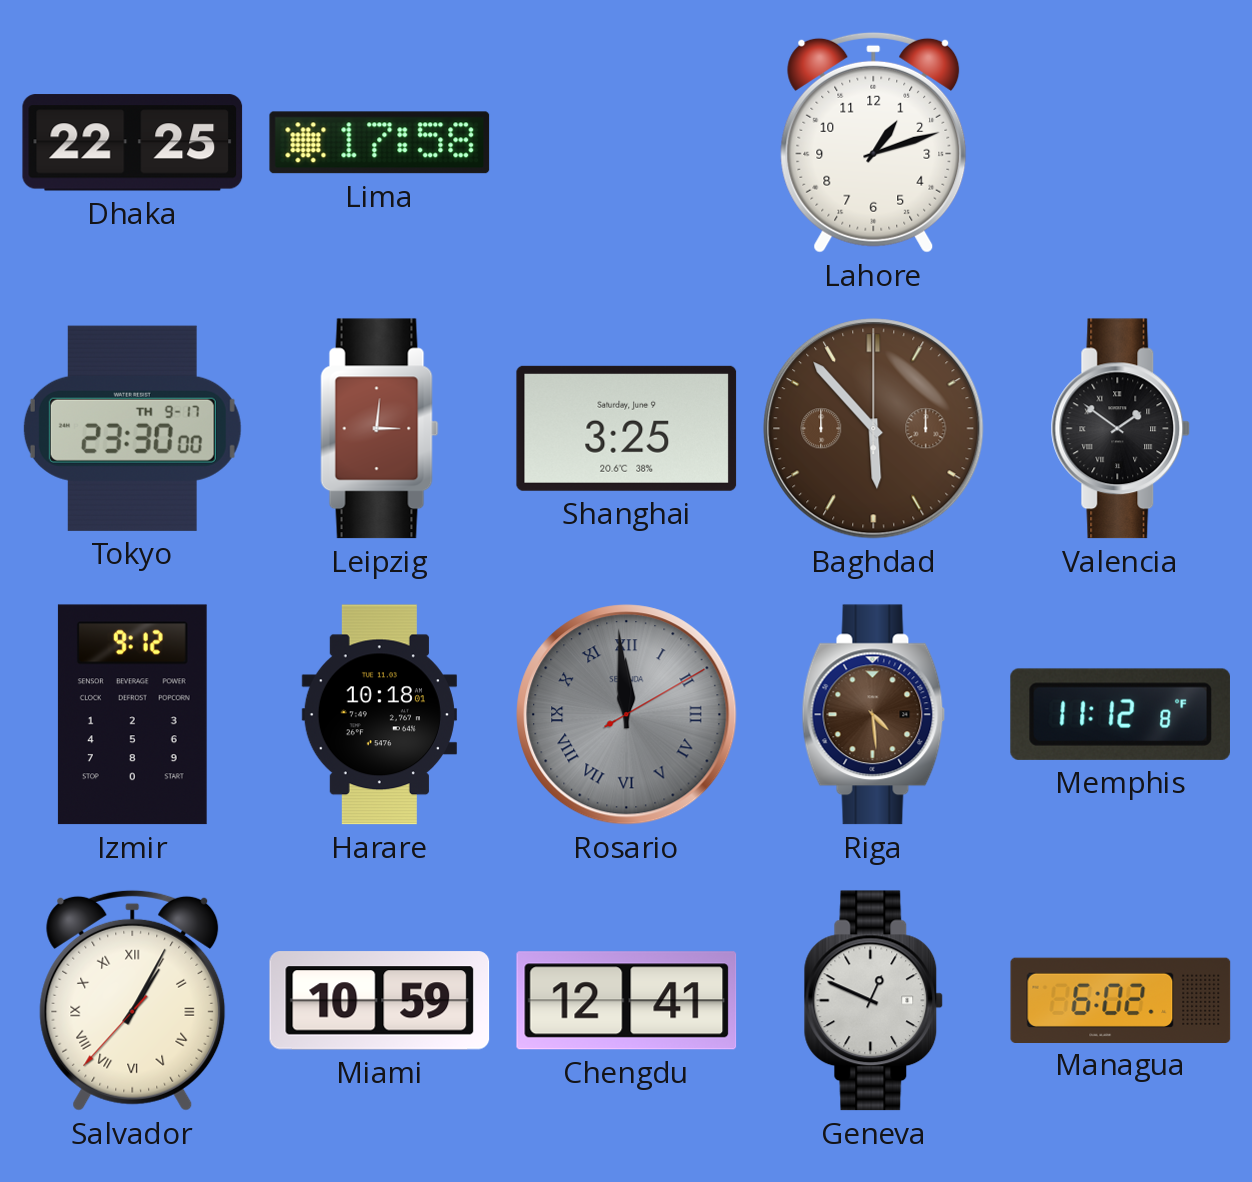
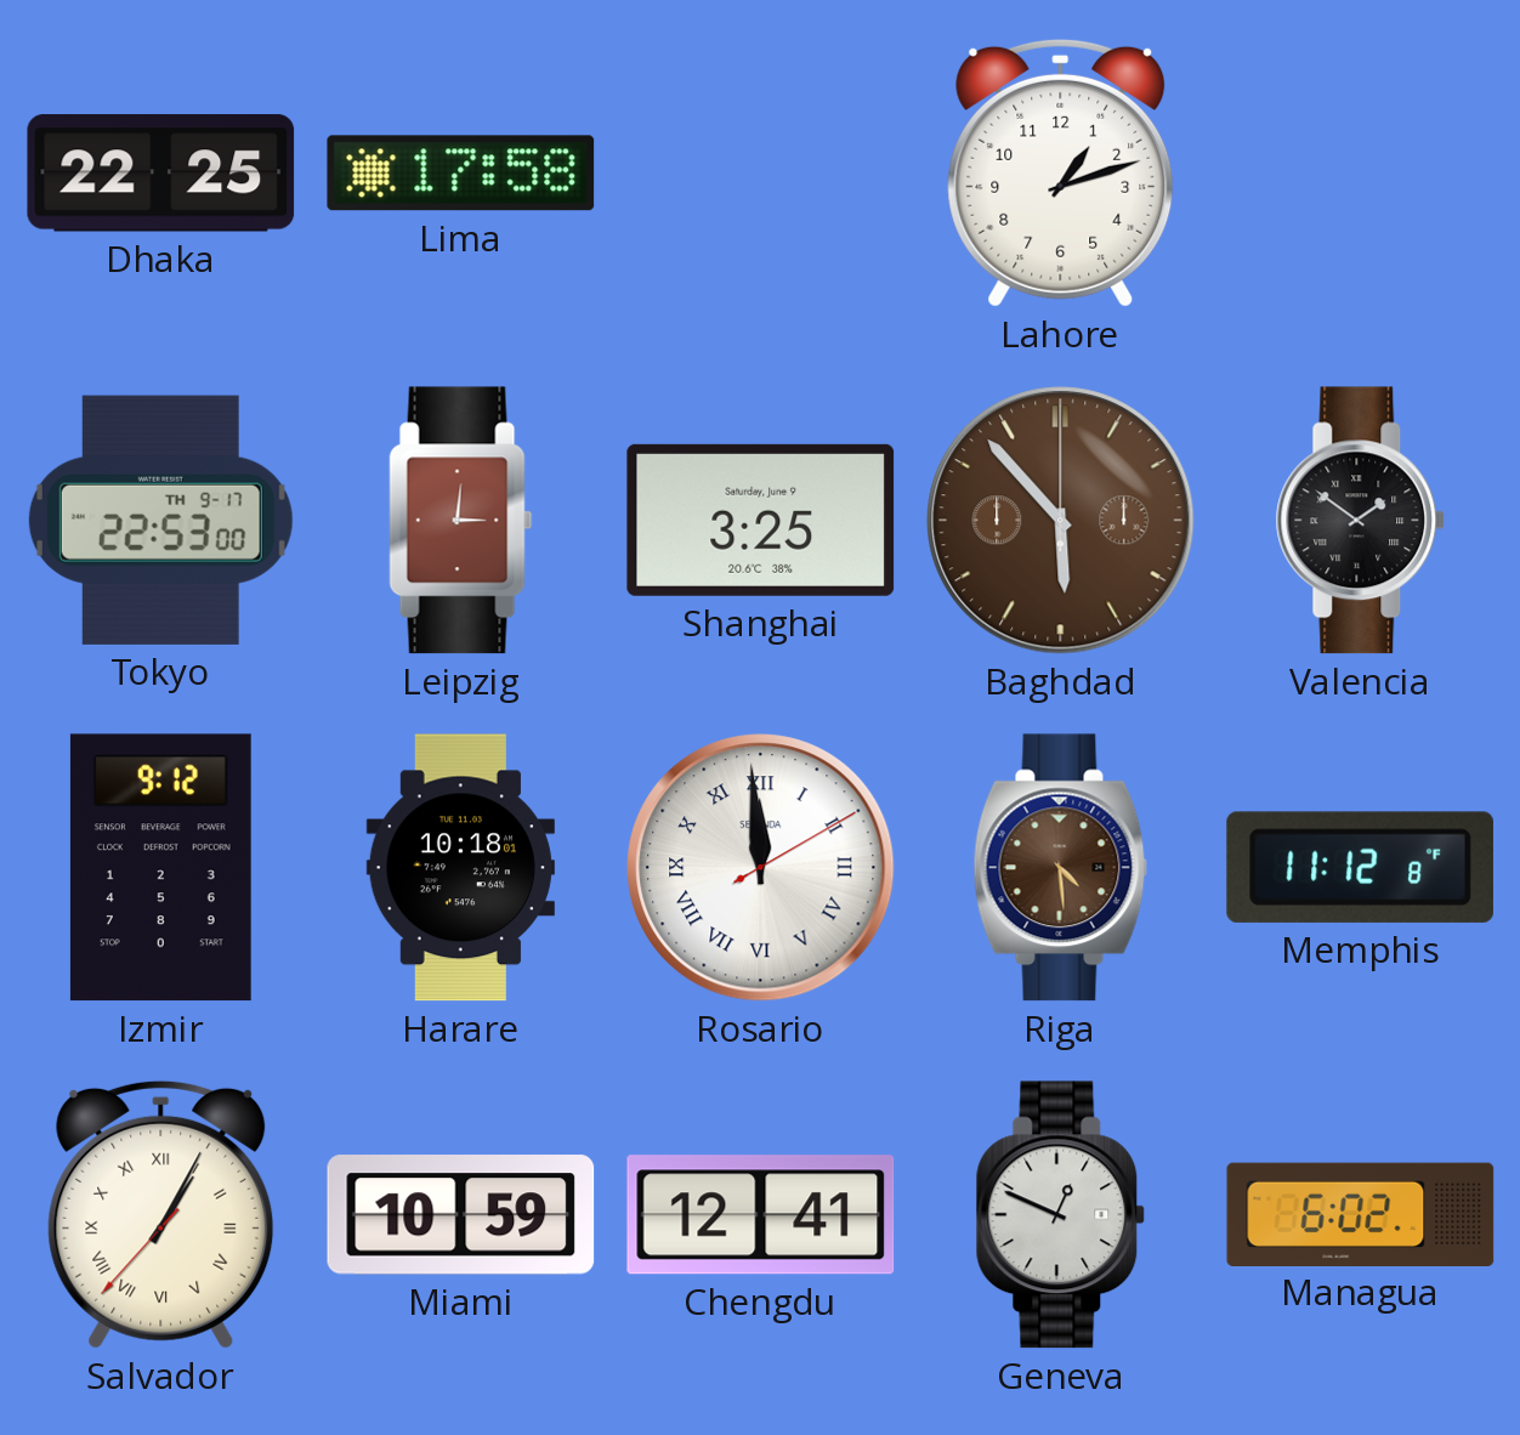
Tokyo: 23:30 -> 22:53
Rosario dial: grey -> white
